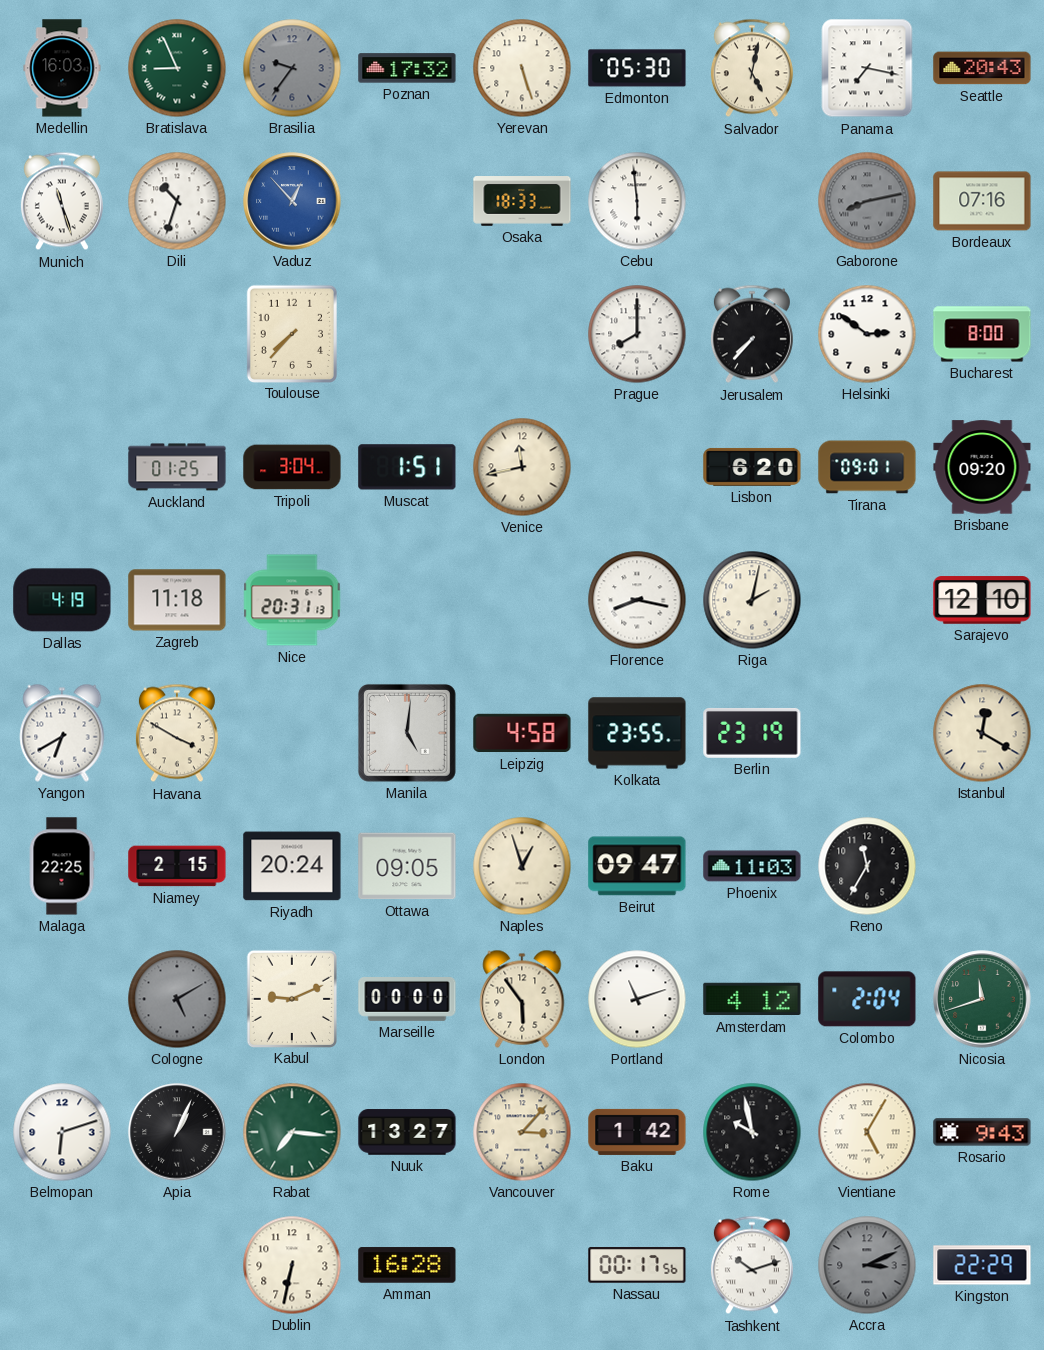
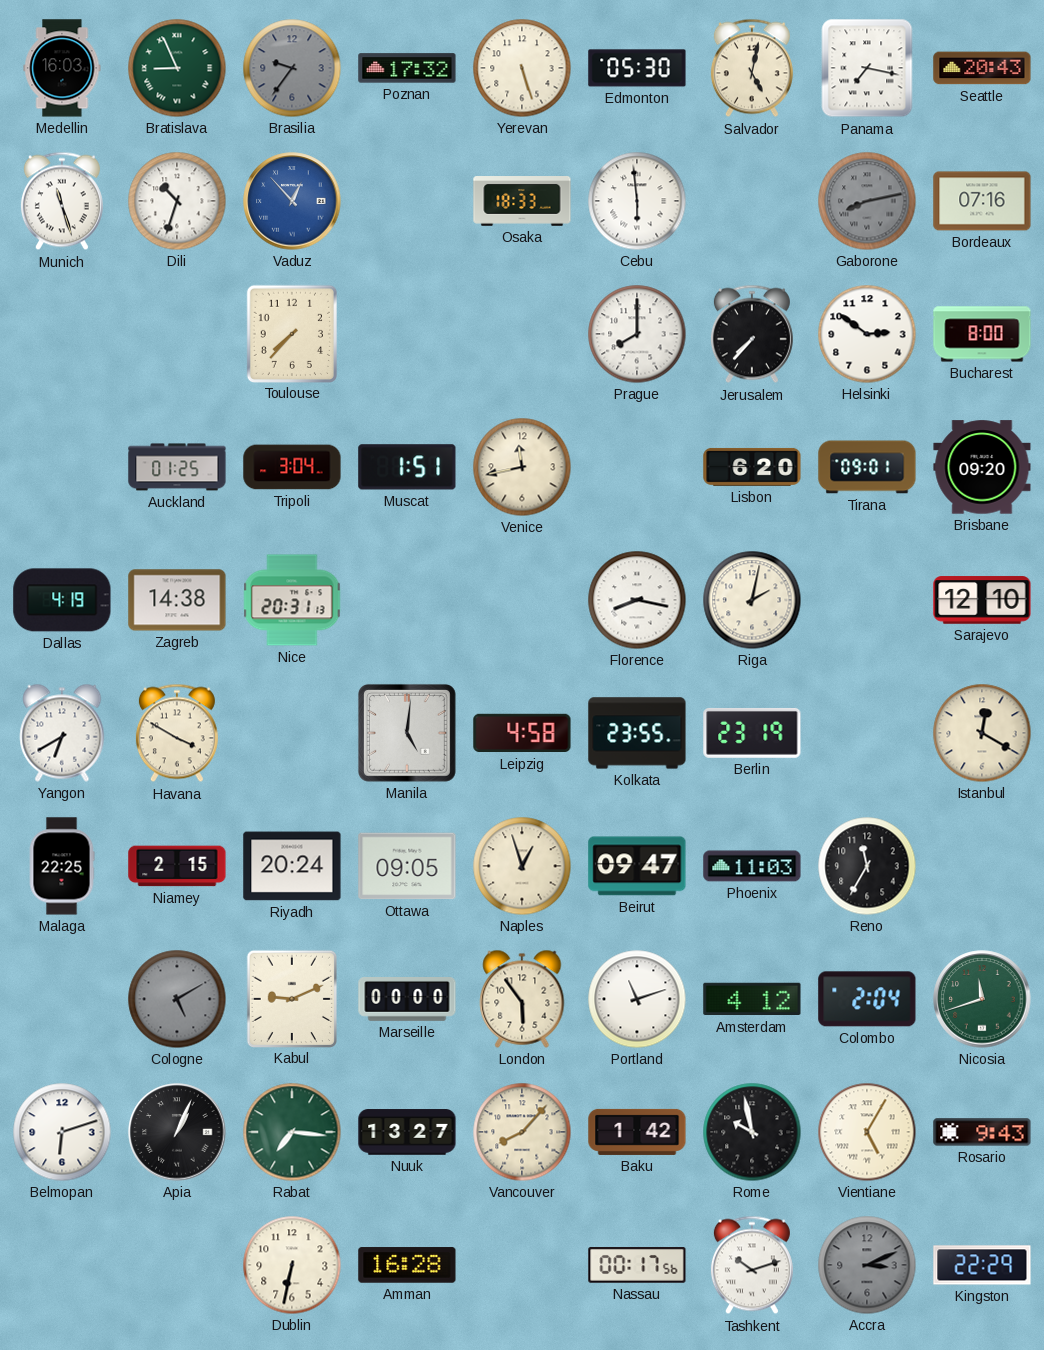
Zagreb: 11:18 -> 14:38
Vancouver: 3:07 -> 8:07
